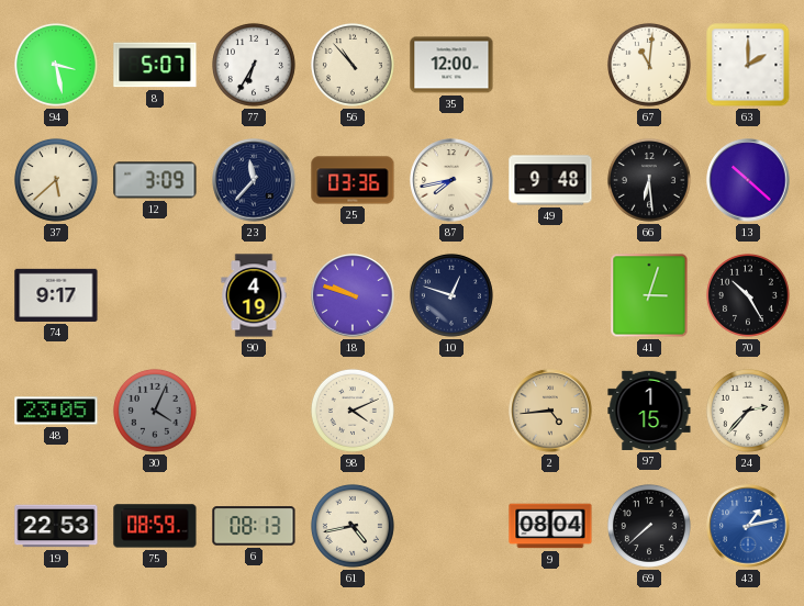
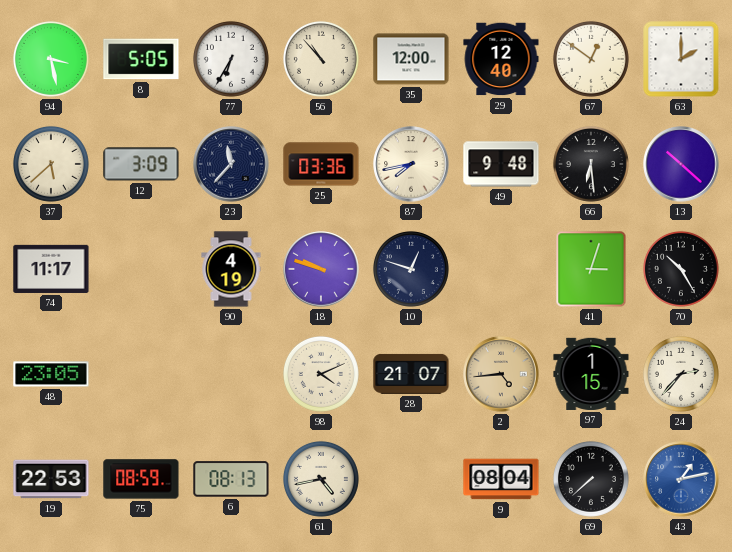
8: 5:07 -> 5:05
29: none -> 12:40
67: 11:01 -> 12:51
74: 9:17 -> 11:17
30: 4:04 -> none
28: none -> 21:07
